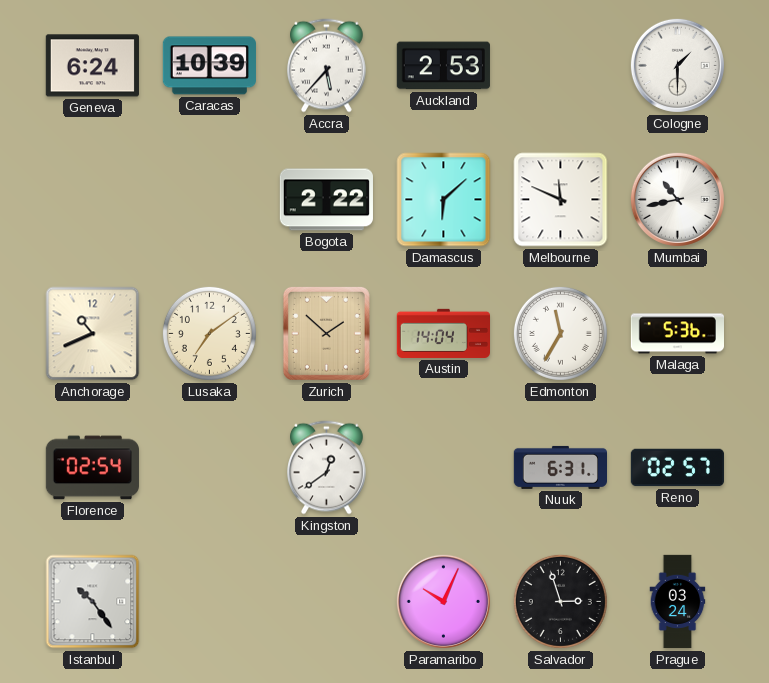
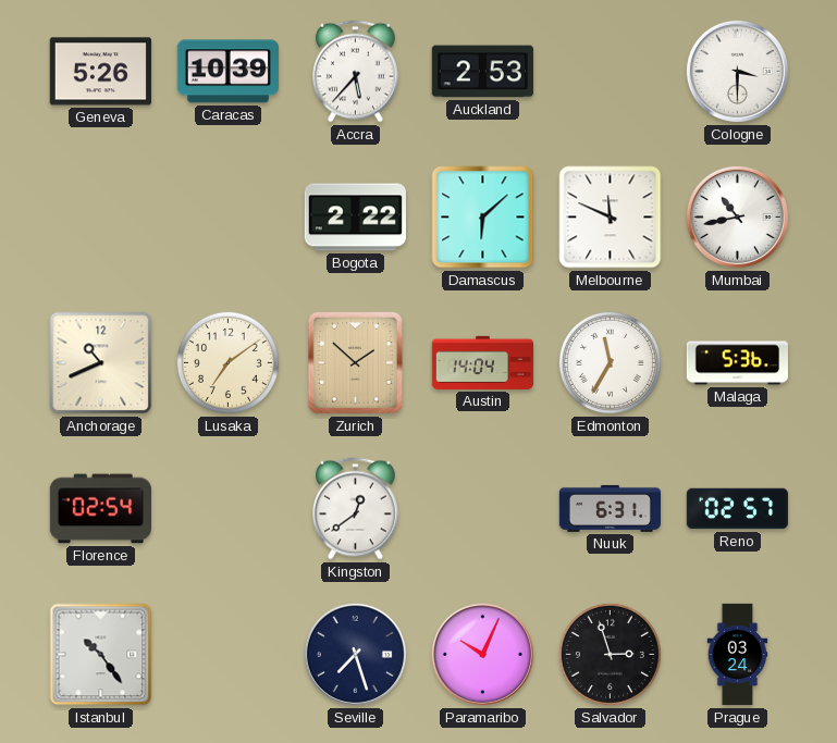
Geneva: 6:24 -> 5:26
Cologne: 1:30 -> 3:30
Seville: none -> 7:27
